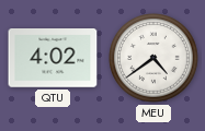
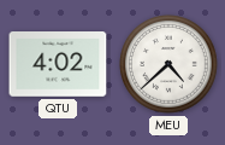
MEU: 4:39 -> 4:38
